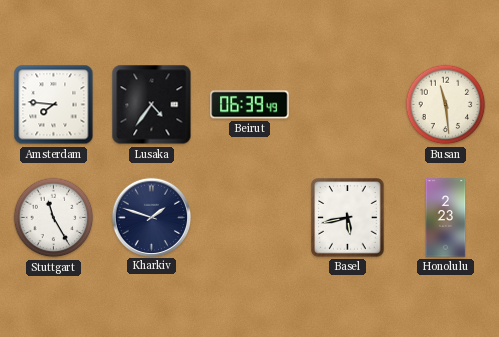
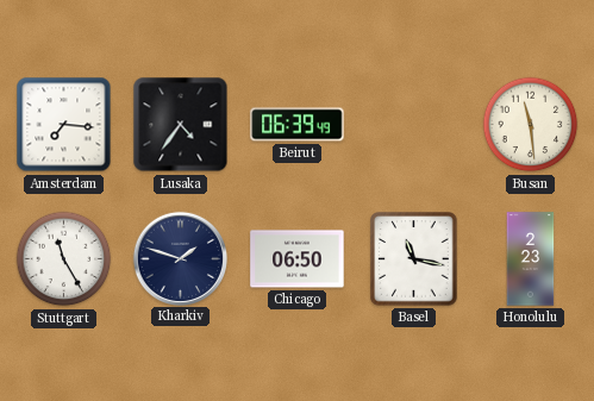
Amsterdam: 7:46 -> 7:16
Chicago: none -> 06:50
Basel: 5:43 -> 11:17
